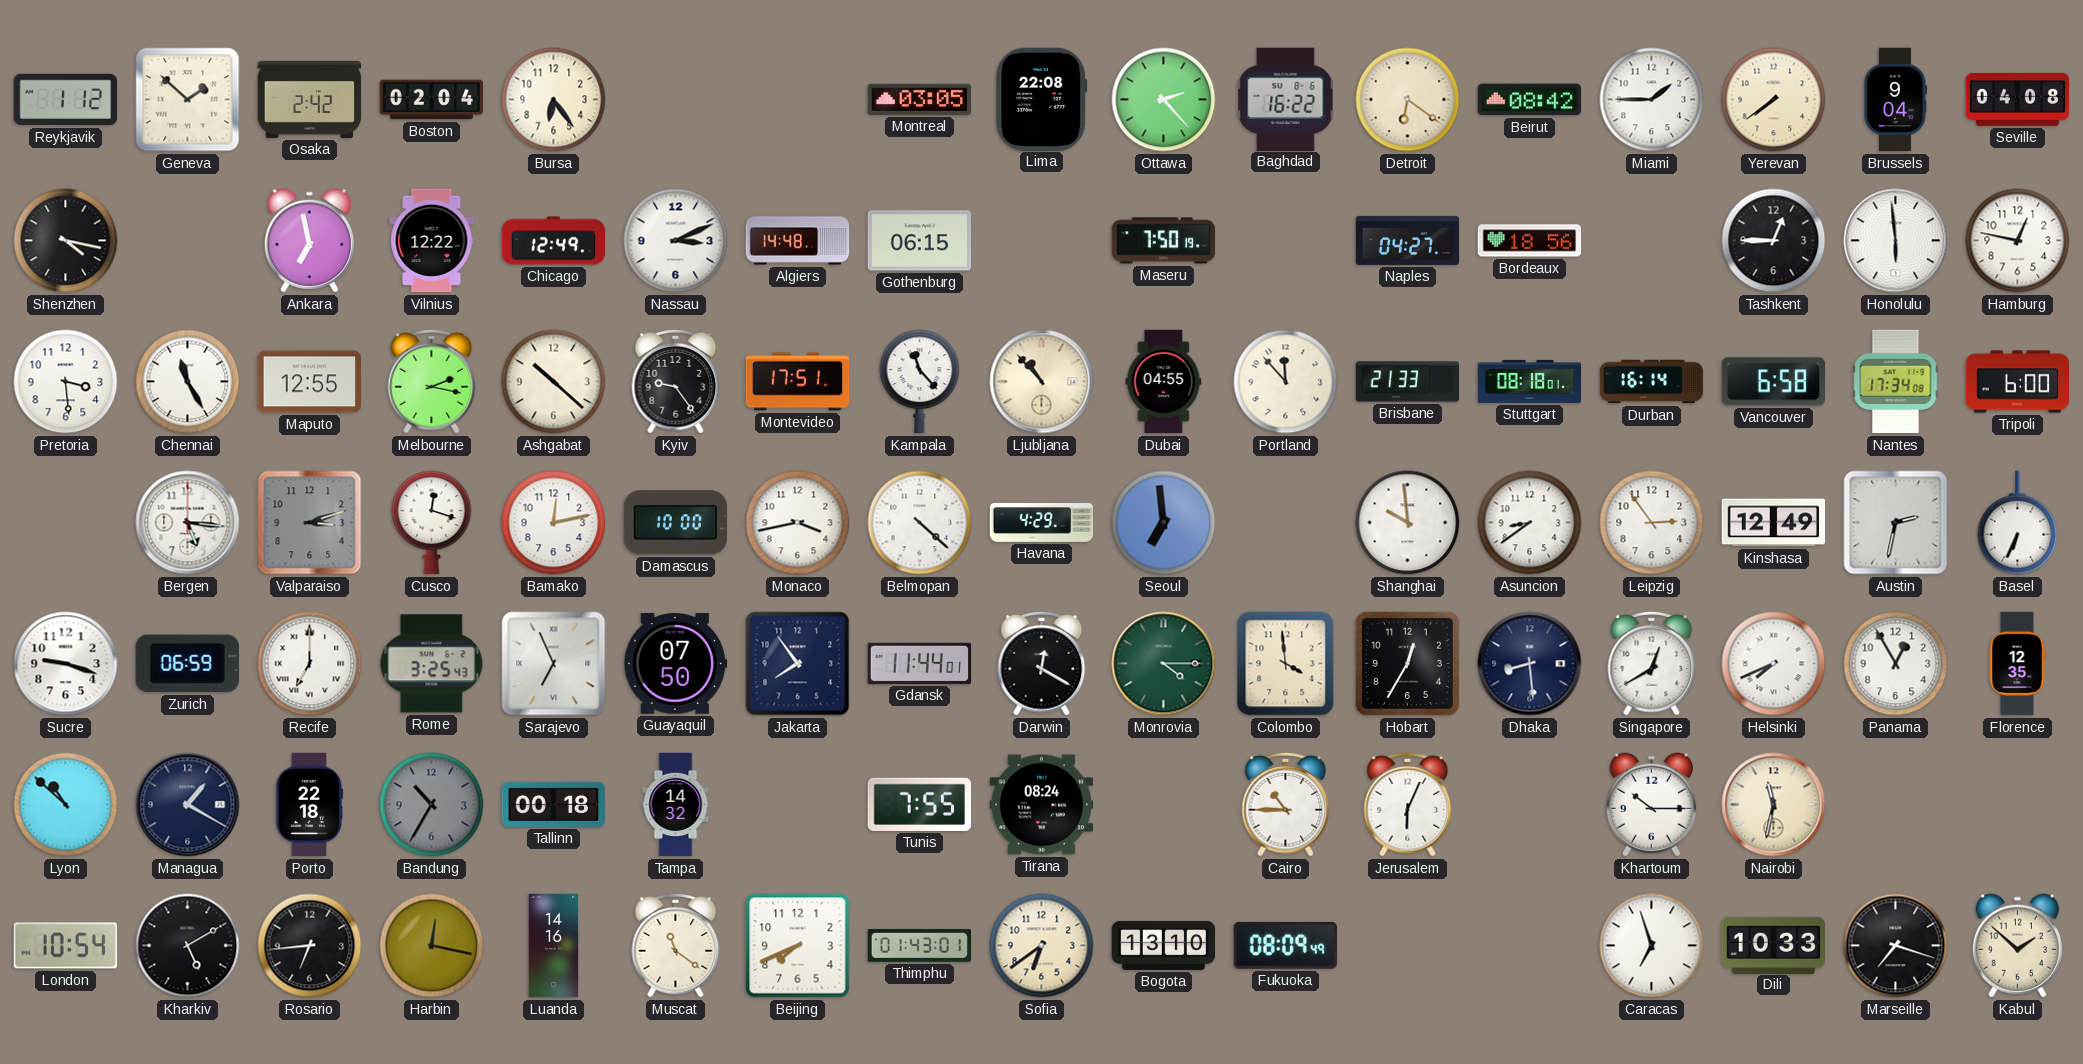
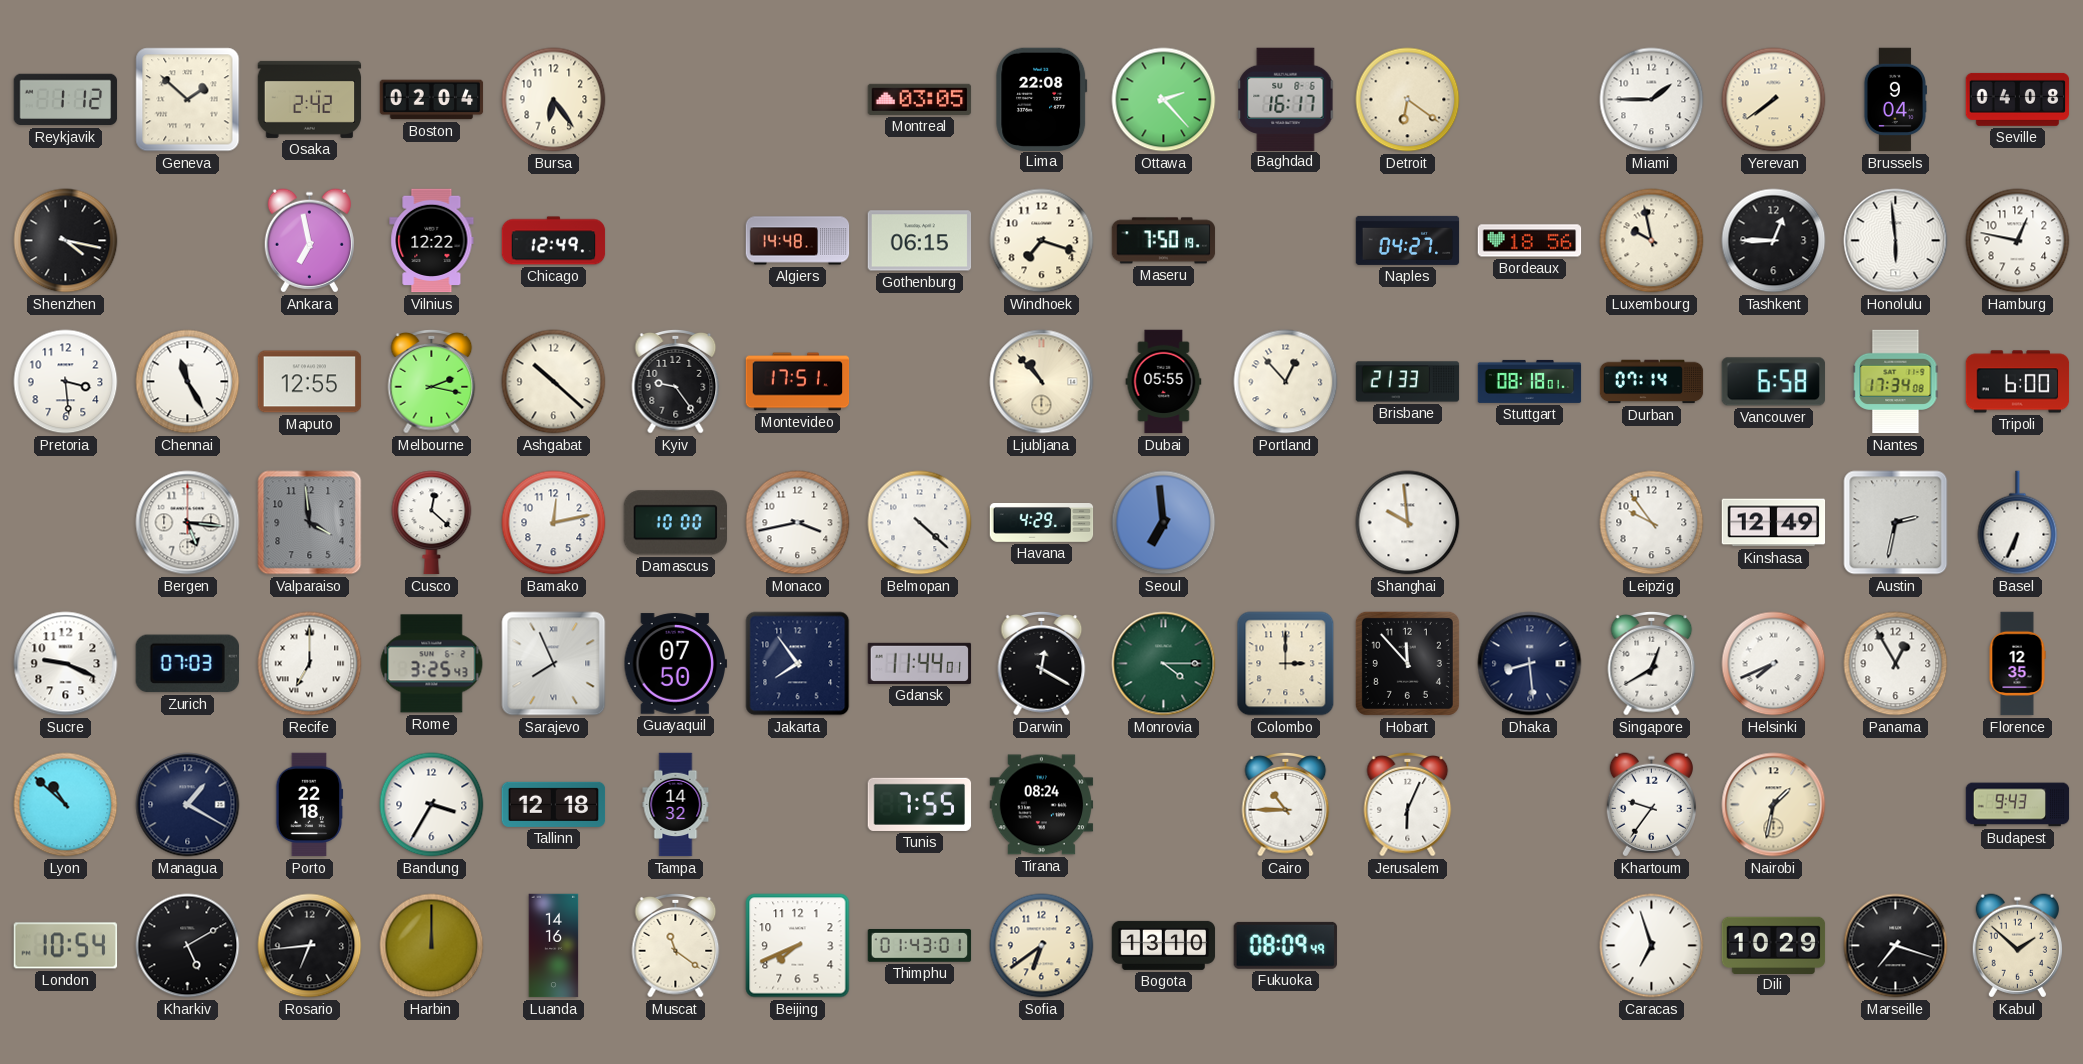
Baghdad: 16:22 -> 16:17
Beirut: 08:42 -> none
Nassau: 3:11 -> none
Windhoek: none -> 7:18
Luxembourg: none -> 9:58
Kampala: 11:23 -> none
Dubai: 04:55 -> 05:55
Portland: 11:53 -> 12:53
Durban: 16:14 -> 07:14
Valparaiso: 3:12 -> 3:59
Cusco: 12:18 -> 12:22
Asuncion: 8:39 -> none
Leipzig: 2:54 -> 9:54
Sucre: 9:18 -> 9:19
Zurich: 06:59 -> 07:03
Sarajevo: 6:56 -> 7:56
Colombo: 3:59 -> 3:00
Hobart: 12:35 -> 11:53
Bandung: 10:35 -> 3:35
Bandung dial: grey -> white
Tallinn: 00:18 -> 12:18
Khartoum: 10:15 -> 9:36
Nairobi: 11:32 -> 1:32
Budapest: none -> 9:43
Harbin: 12:17 -> 12:00
Dili: 10:33 -> 10:29
